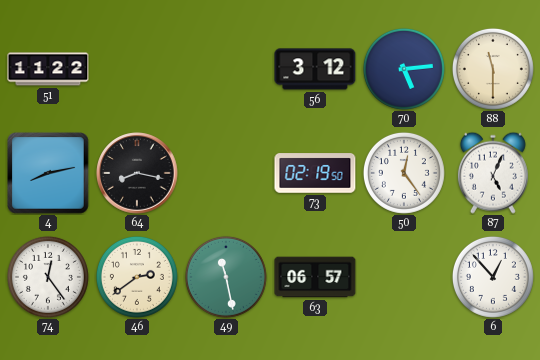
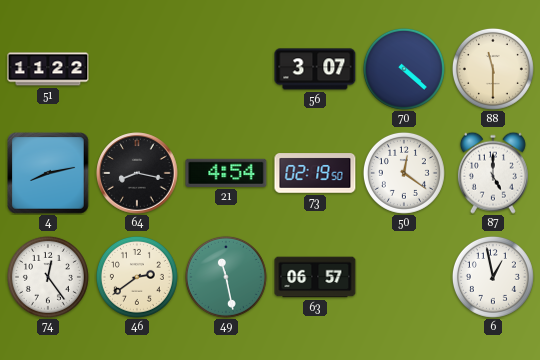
56: 3:12 -> 3:07
70: 5:14 -> 4:22
21: none -> 4:54
50: 12:24 -> 12:21
87: 5:04 -> 5:00
6: 12:53 -> 12:58
